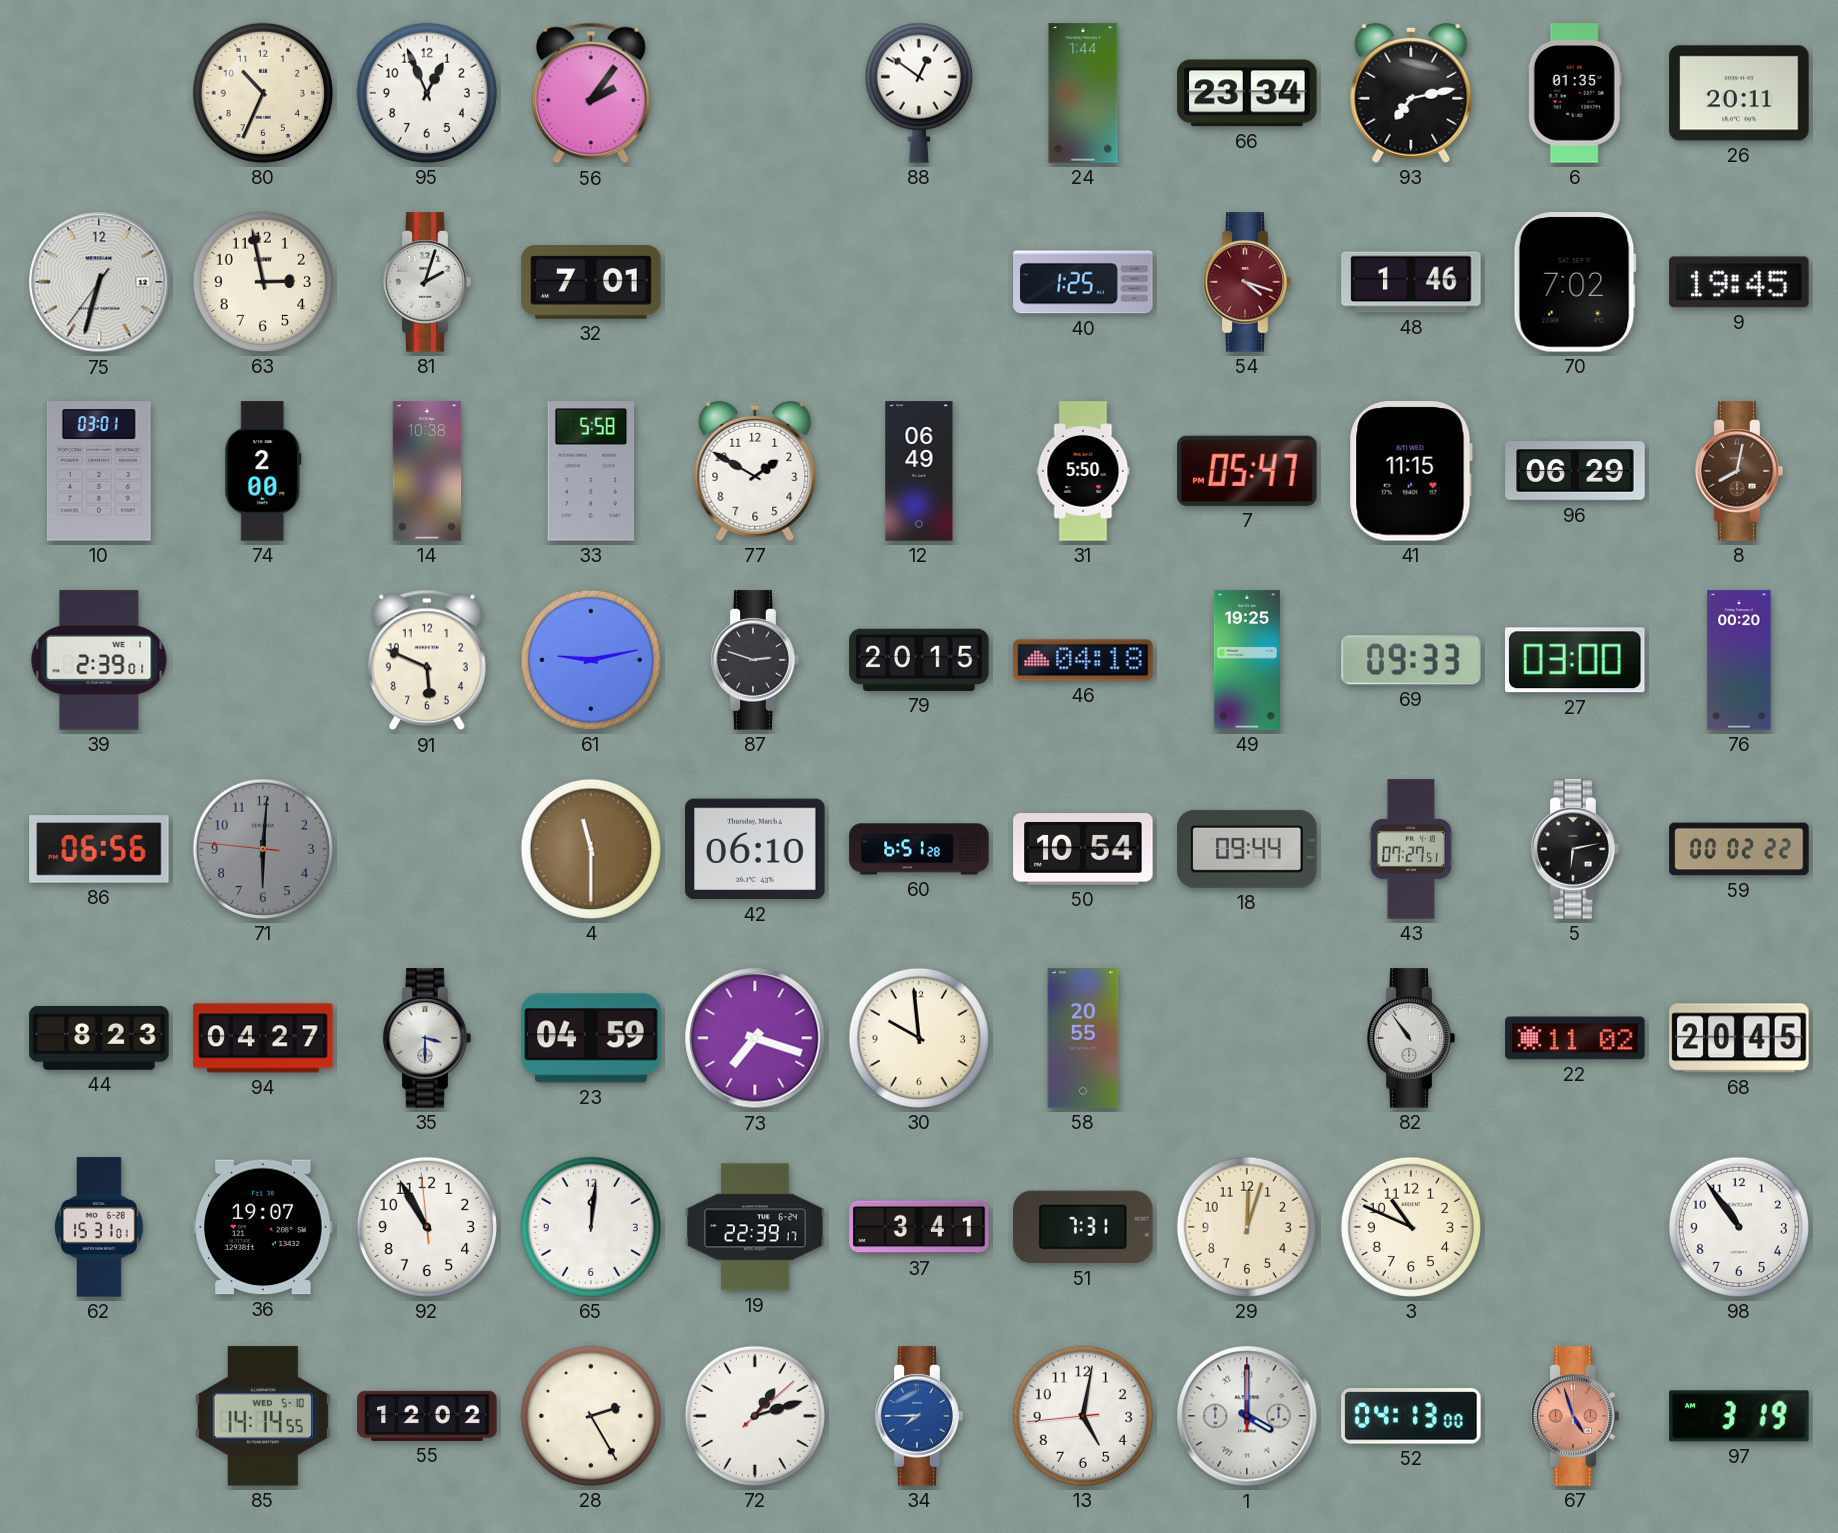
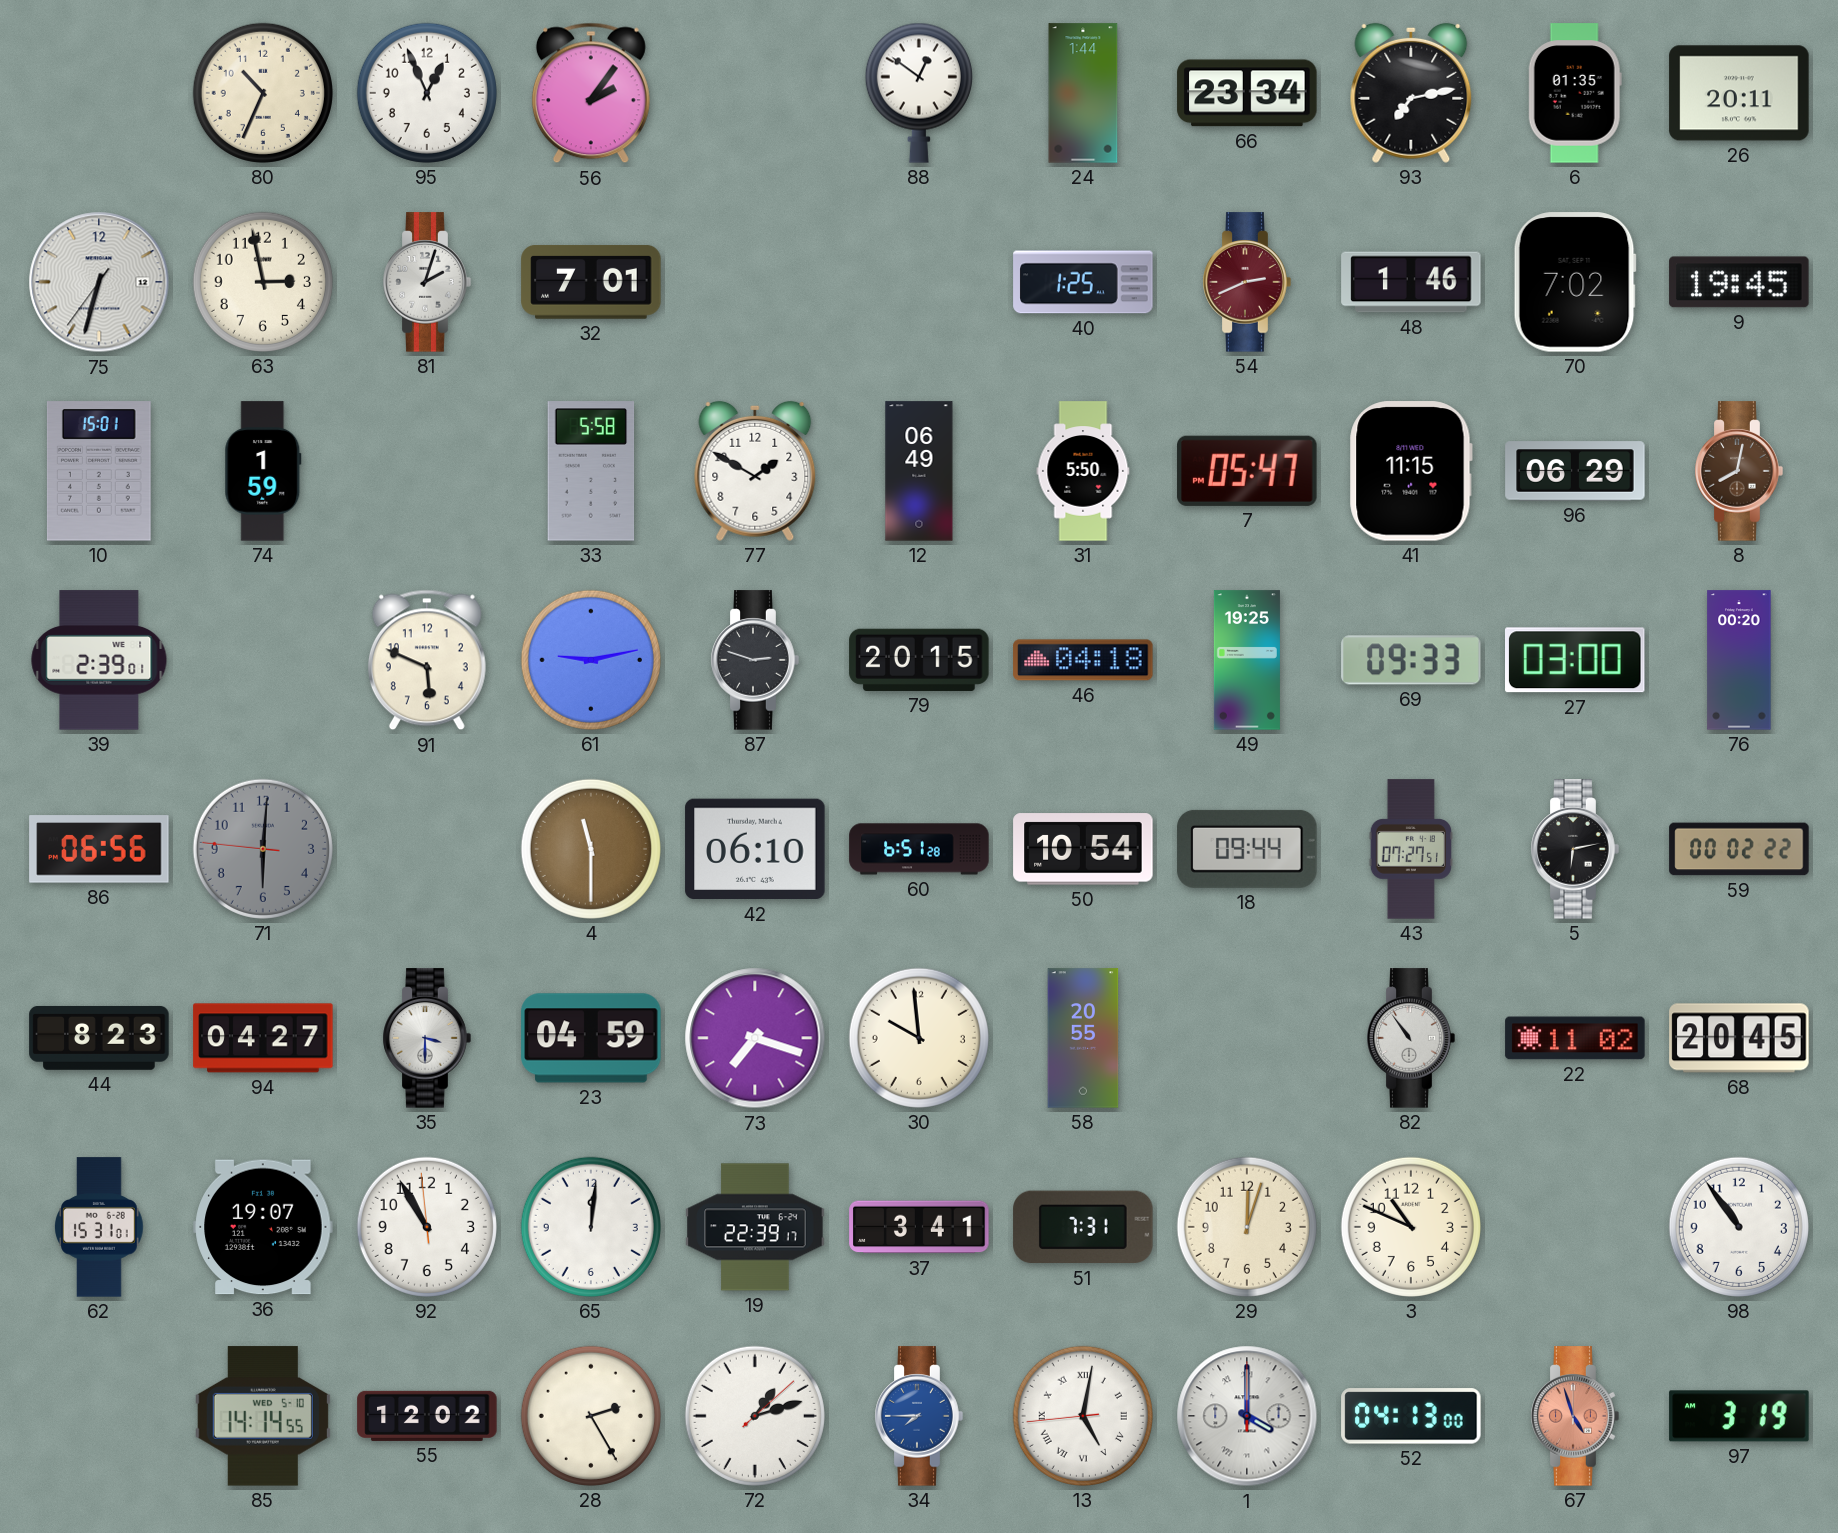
54: 4:18 -> 2:41
10: 03:01 -> 15:01
74: 2:00 -> 1:59
14: 10:38 -> none
13 numerals: Arabic -> Roman
